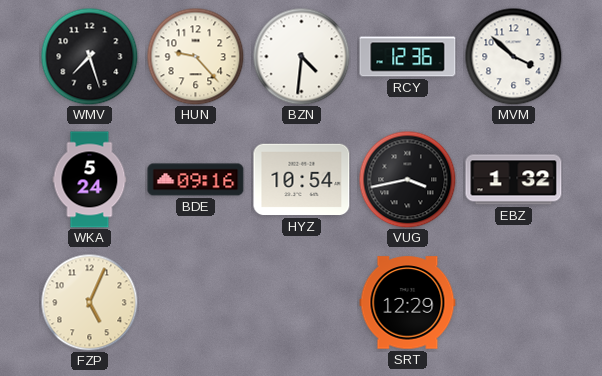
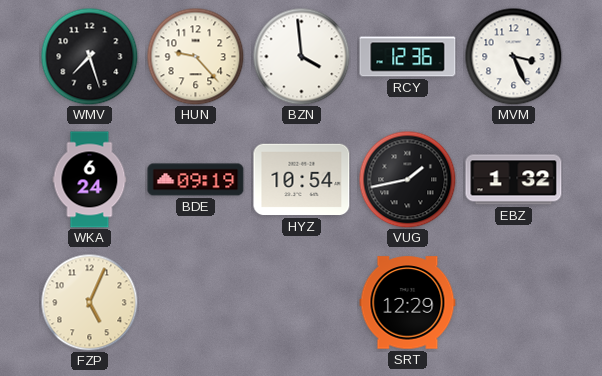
BZN: 4:31 -> 3:59
MVM: 3:52 -> 3:26
WKA: 5:24 -> 6:24
BDE: 09:16 -> 09:19
VUG: 3:43 -> 1:43
